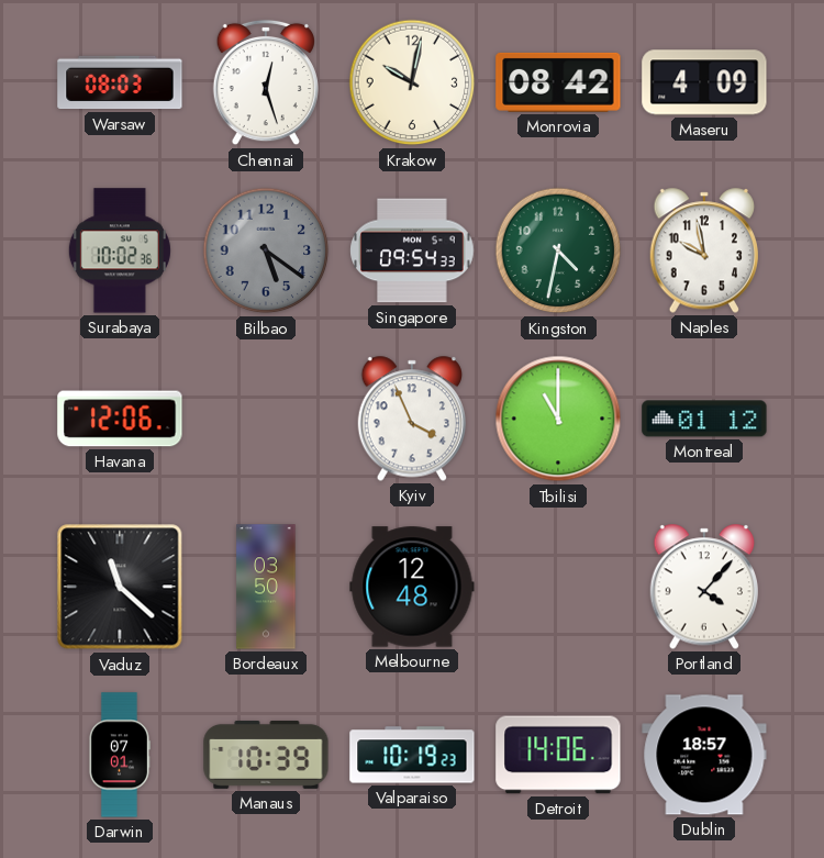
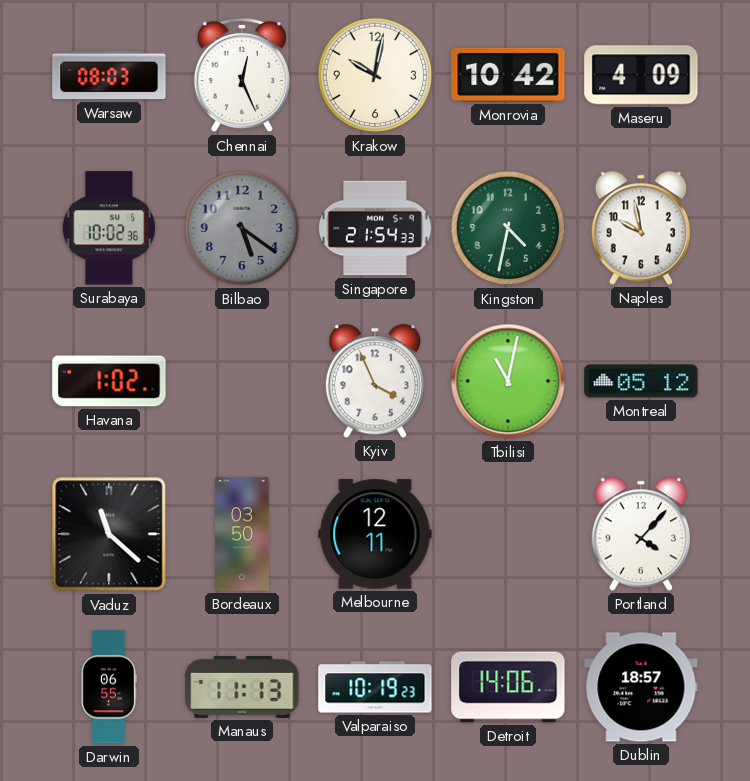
Chennai: 12:27 -> 12:26
Monrovia: 08:42 -> 10:42
Singapore: 09:54 -> 21:54
Havana: 12:06 -> 1:02
Tbilisi: 11:00 -> 11:02
Montreal: 01:12 -> 05:12
Melbourne: 12:48 -> 12:11
Darwin: 07:01 -> 06:55
Manaus: 10:39 -> 11:13
